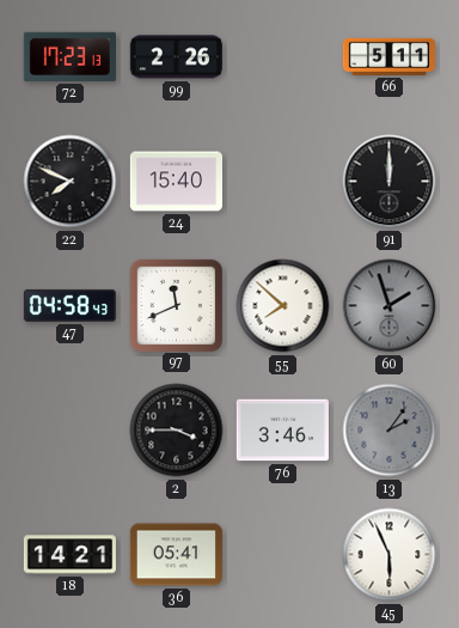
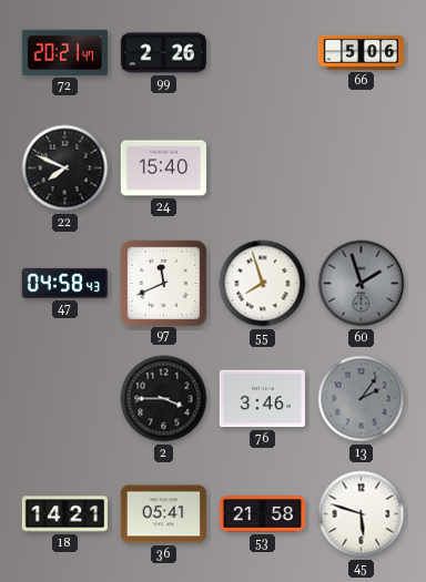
72: 17:23 -> 20:21
66: 5:11 -> 5:06
91: 12:00 -> none
55: 7:52 -> 7:57
53: none -> 21:58
45: 5:56 -> 5:48
